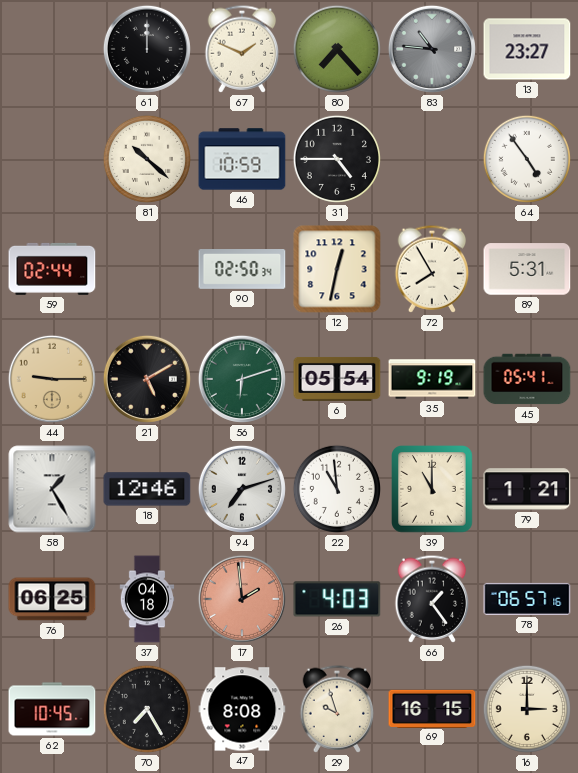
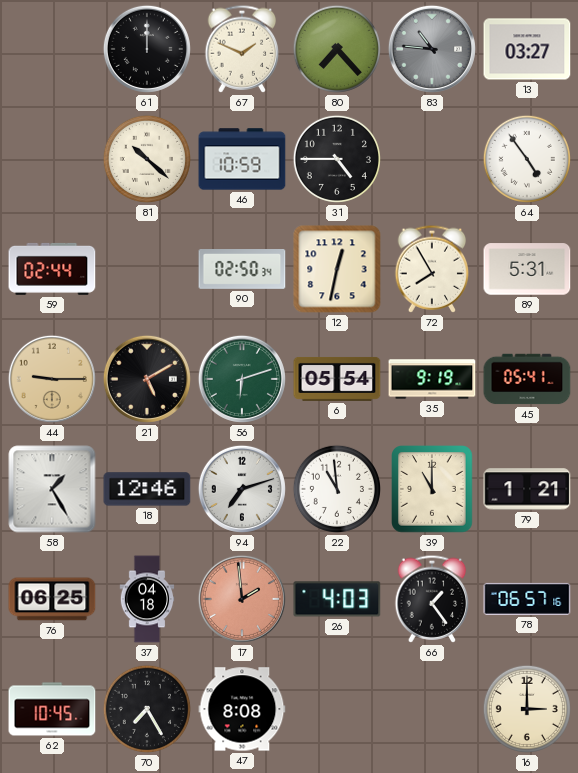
13: 23:27 -> 03:27
29: 9:57 -> none
69: 16:15 -> none
